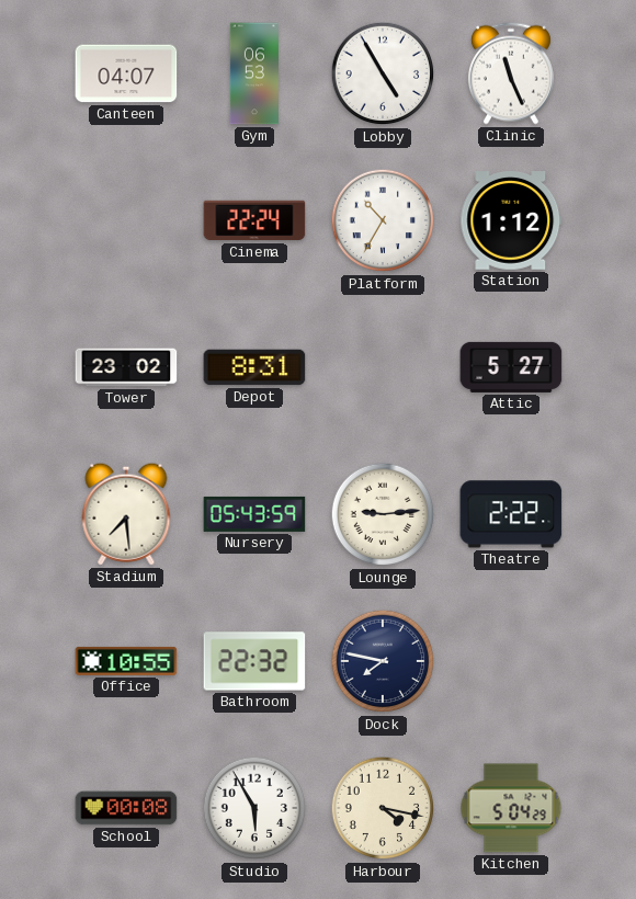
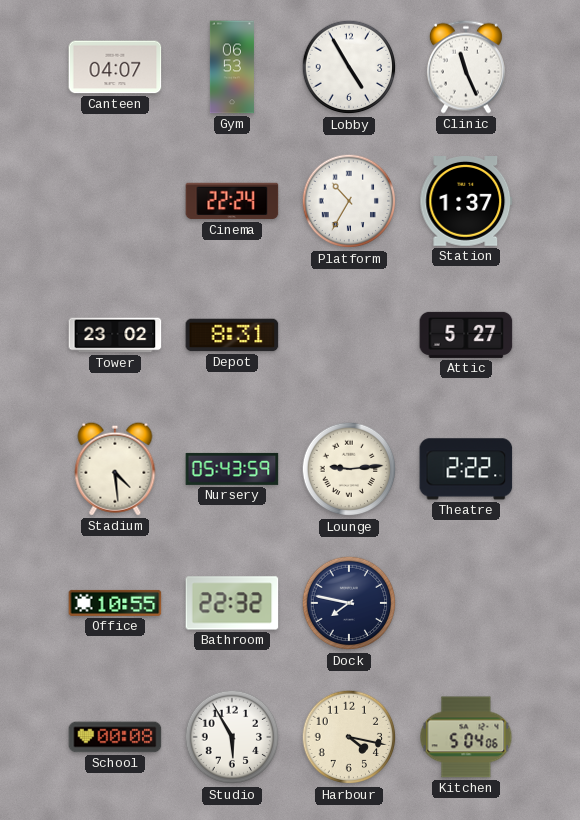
Station: 1:12 -> 1:37
Stadium: 7:29 -> 4:29
Kitchen: 5:04:29 -> 5:04:06
